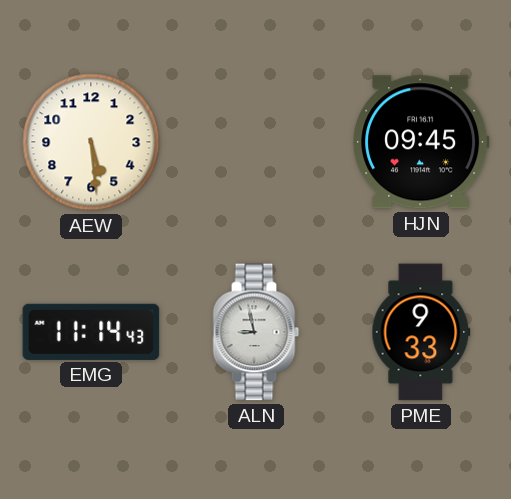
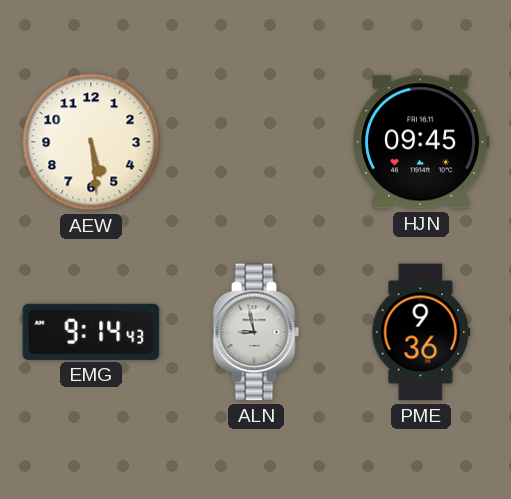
EMG: 11:14 -> 9:14
PME: 9:33 -> 9:36
